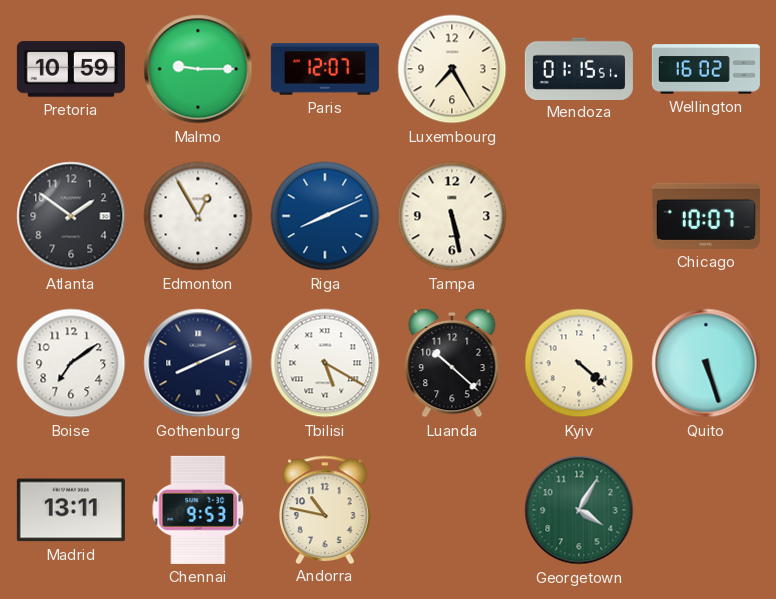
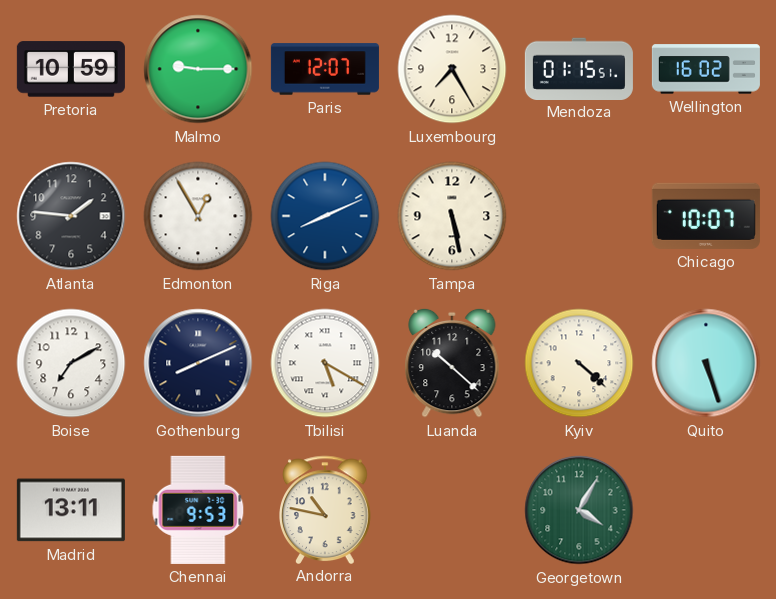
Atlanta: 1:51 -> 1:46
Boise: 7:09 -> 7:10
